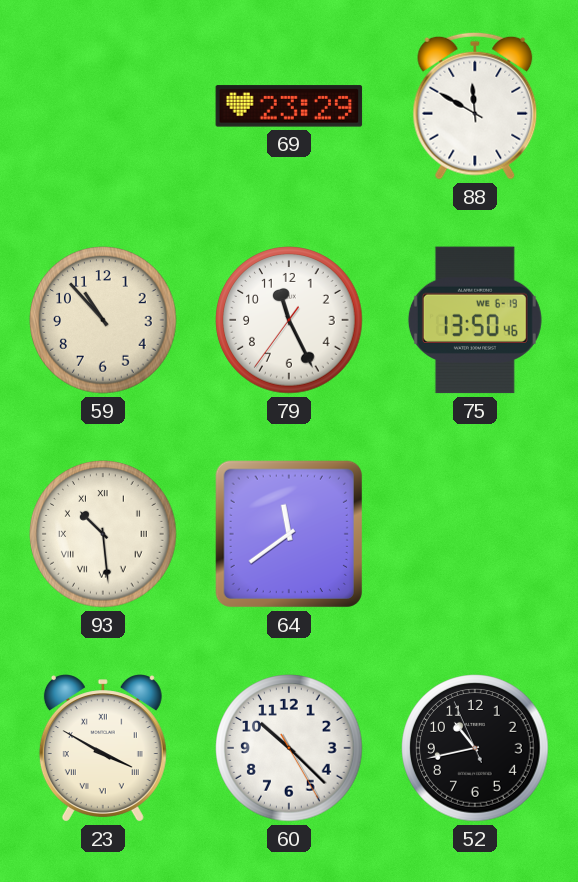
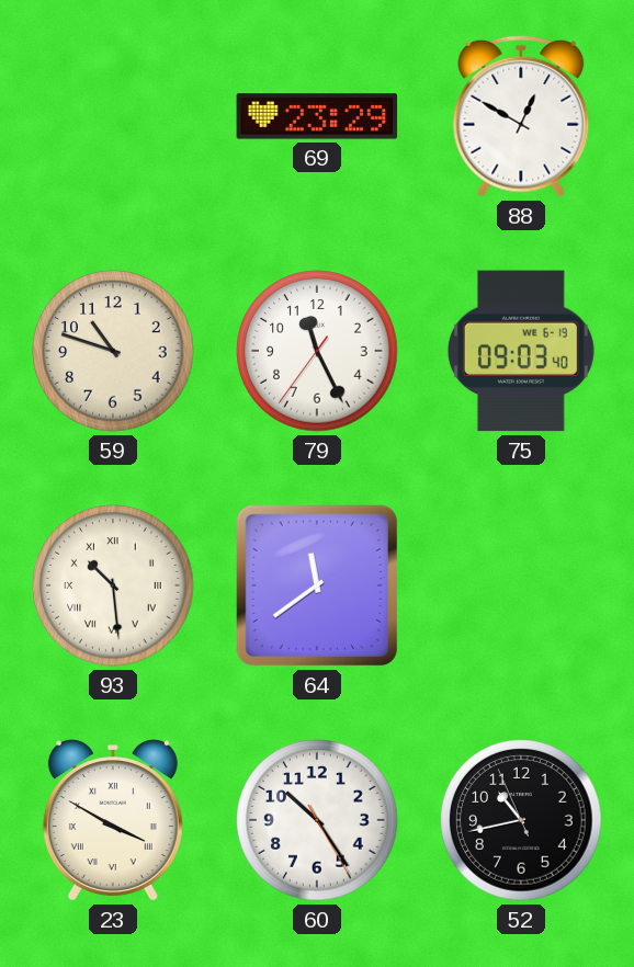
88: 11:50 -> 12:50
59: 10:53 -> 10:48
75: 13:50 -> 09:03
60: 10:22 -> 10:24
